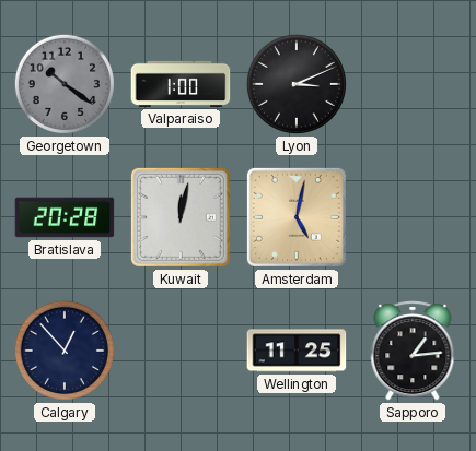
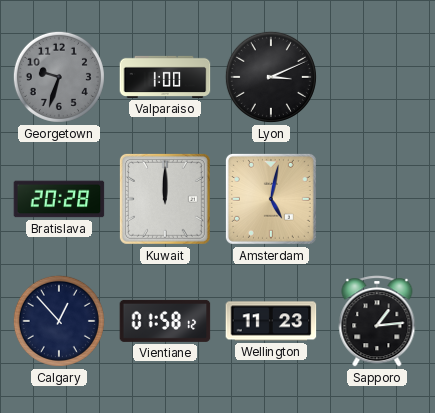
Georgetown: 10:21 -> 9:33
Kuwait: 12:02 -> 12:00
Vientiane: none -> 01:58
Wellington: 11:25 -> 11:23
